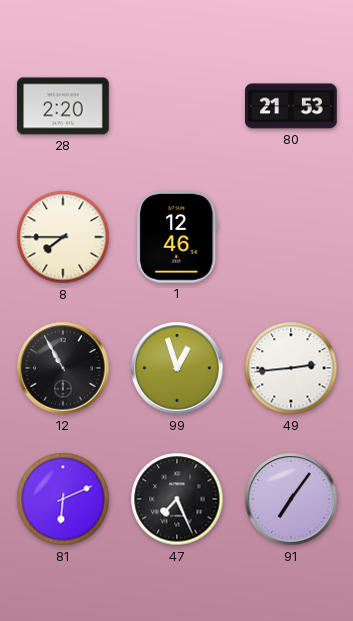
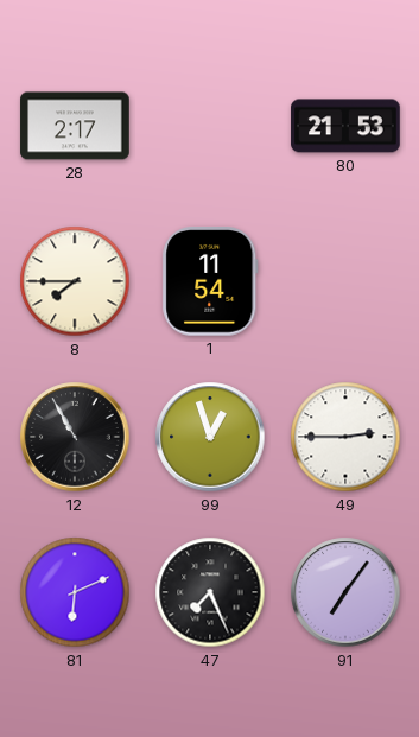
28: 2:20 -> 2:17
1: 12:46 -> 11:54
49: 2:44 -> 2:45
